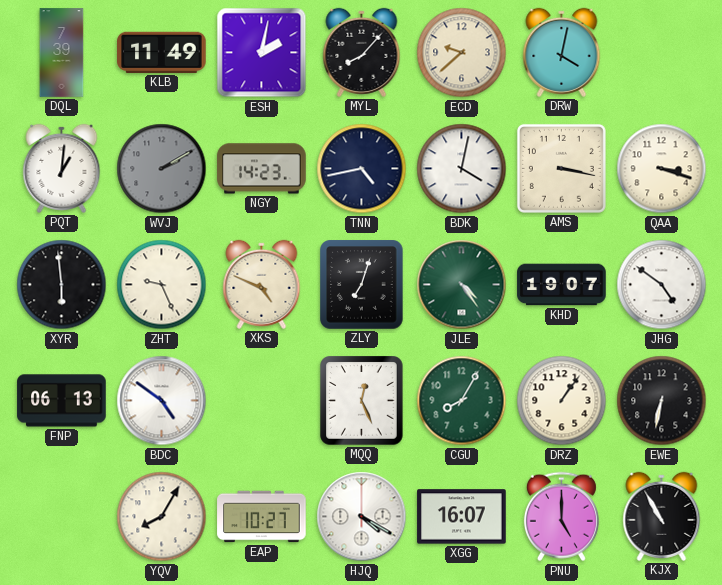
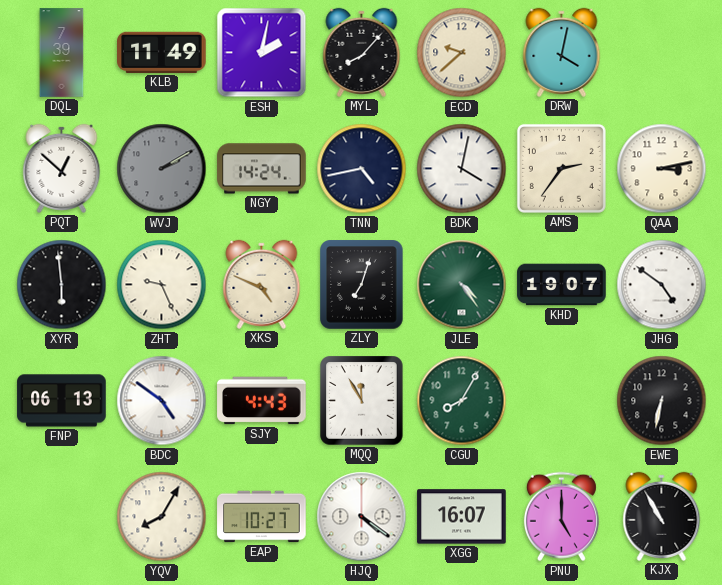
PQT: 1:01 -> 12:52
NGY: 14:23 -> 14:24
AMS: 3:17 -> 2:36
QAA: 3:18 -> 3:13
SJY: none -> 4:43
MQQ: 12:26 -> 11:55
DRZ: 1:06 -> none
HJQ: 4:20 -> 4:21
